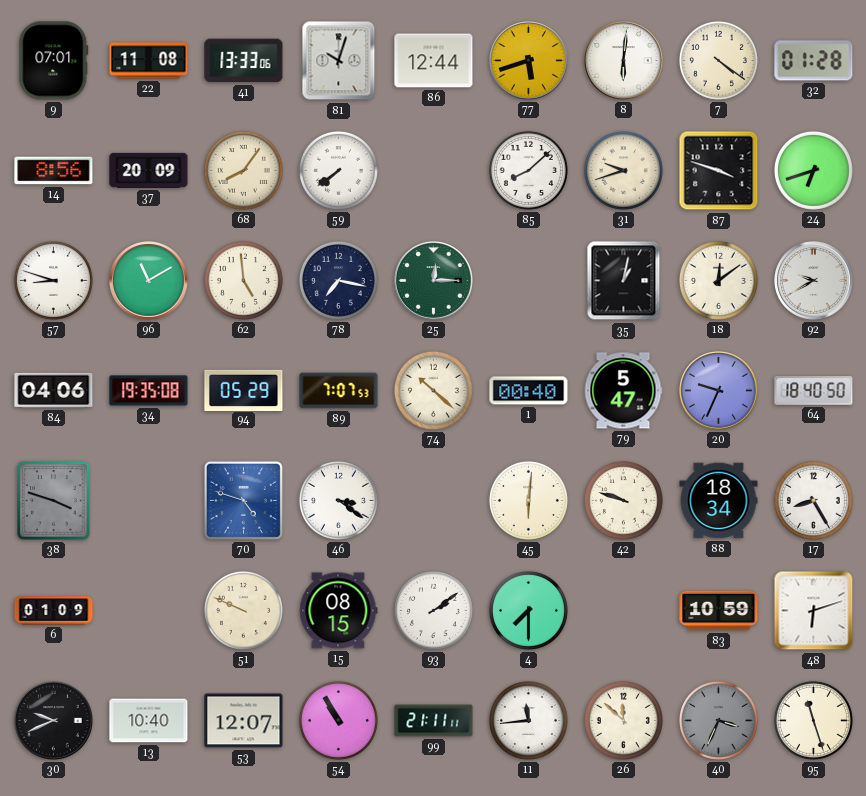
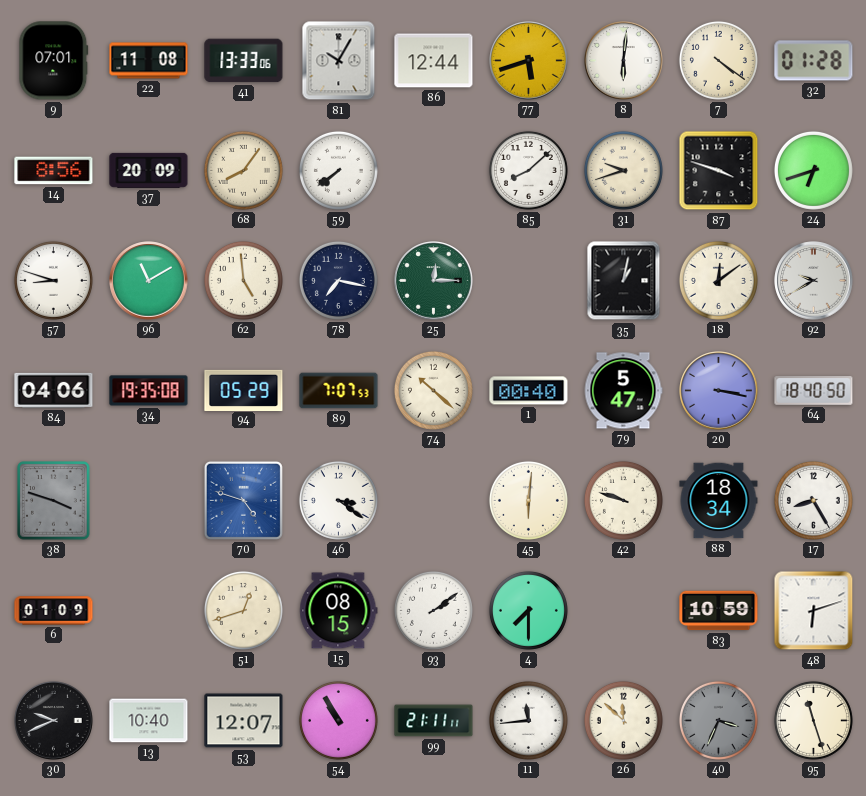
81: 10:03 -> 10:05
20: 9:34 -> 3:17
51: 9:49 -> 12:42
